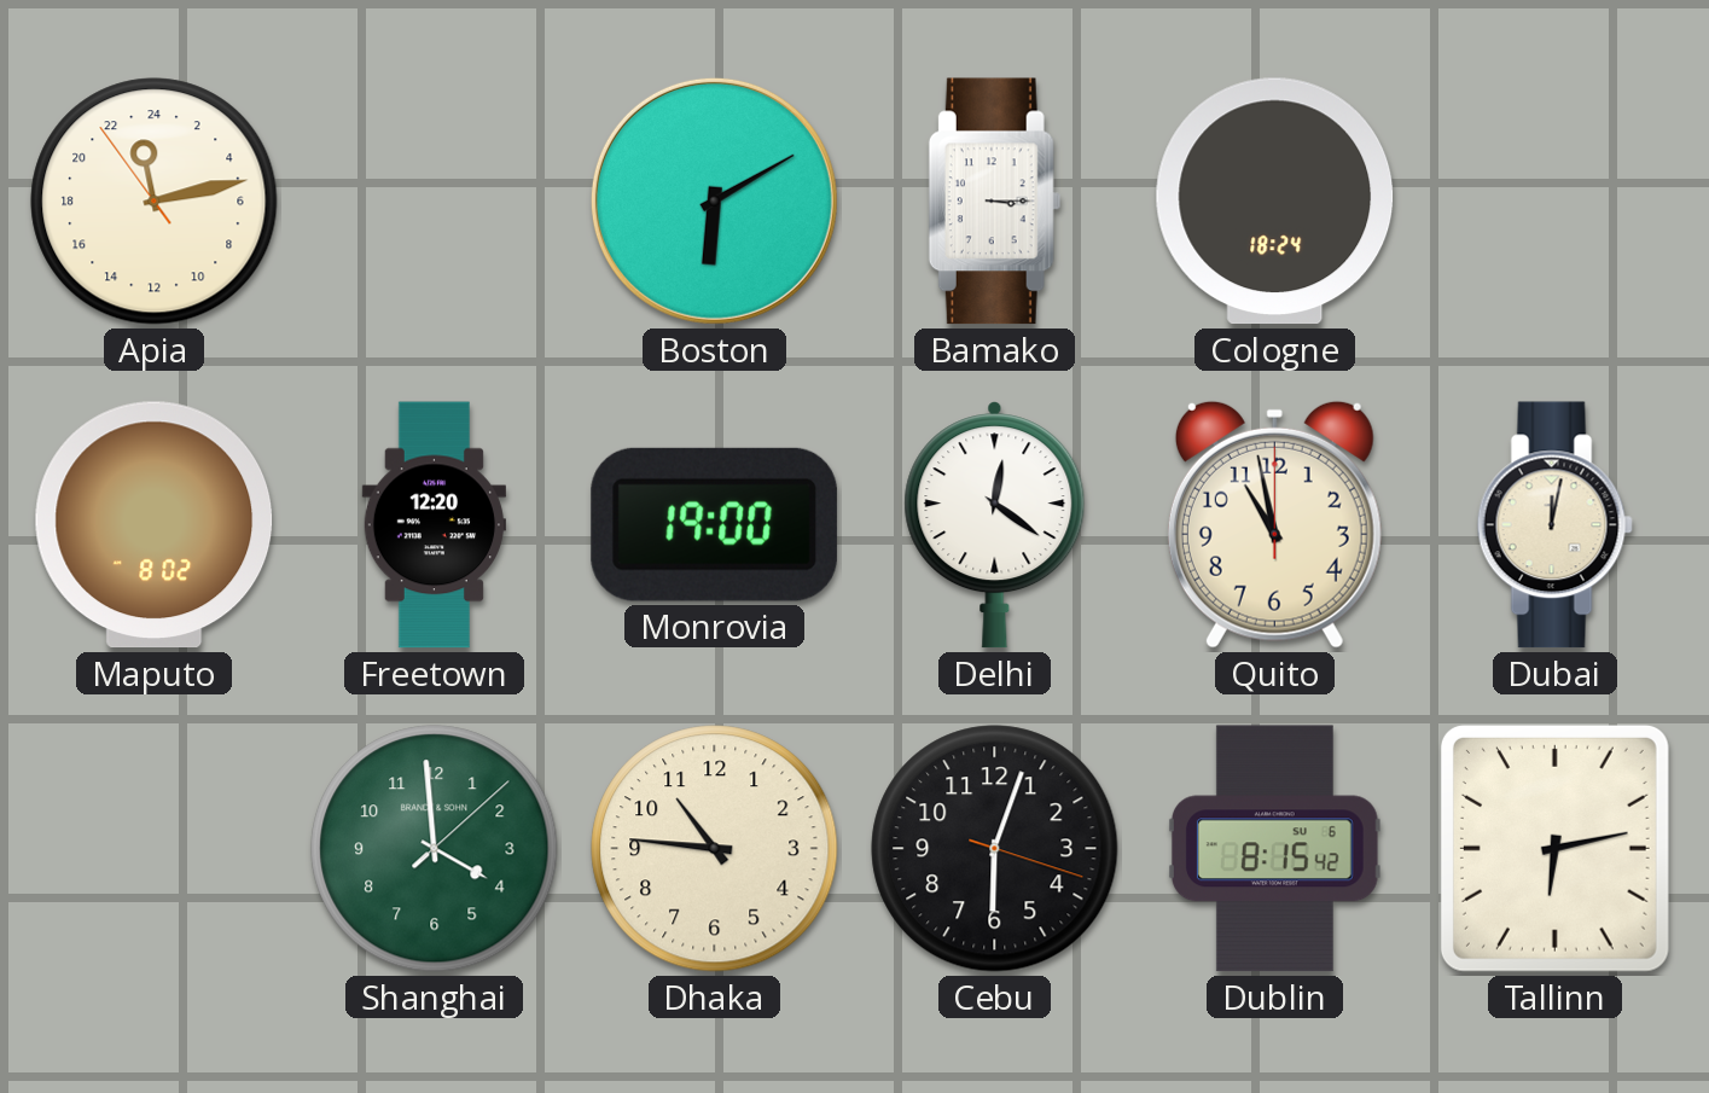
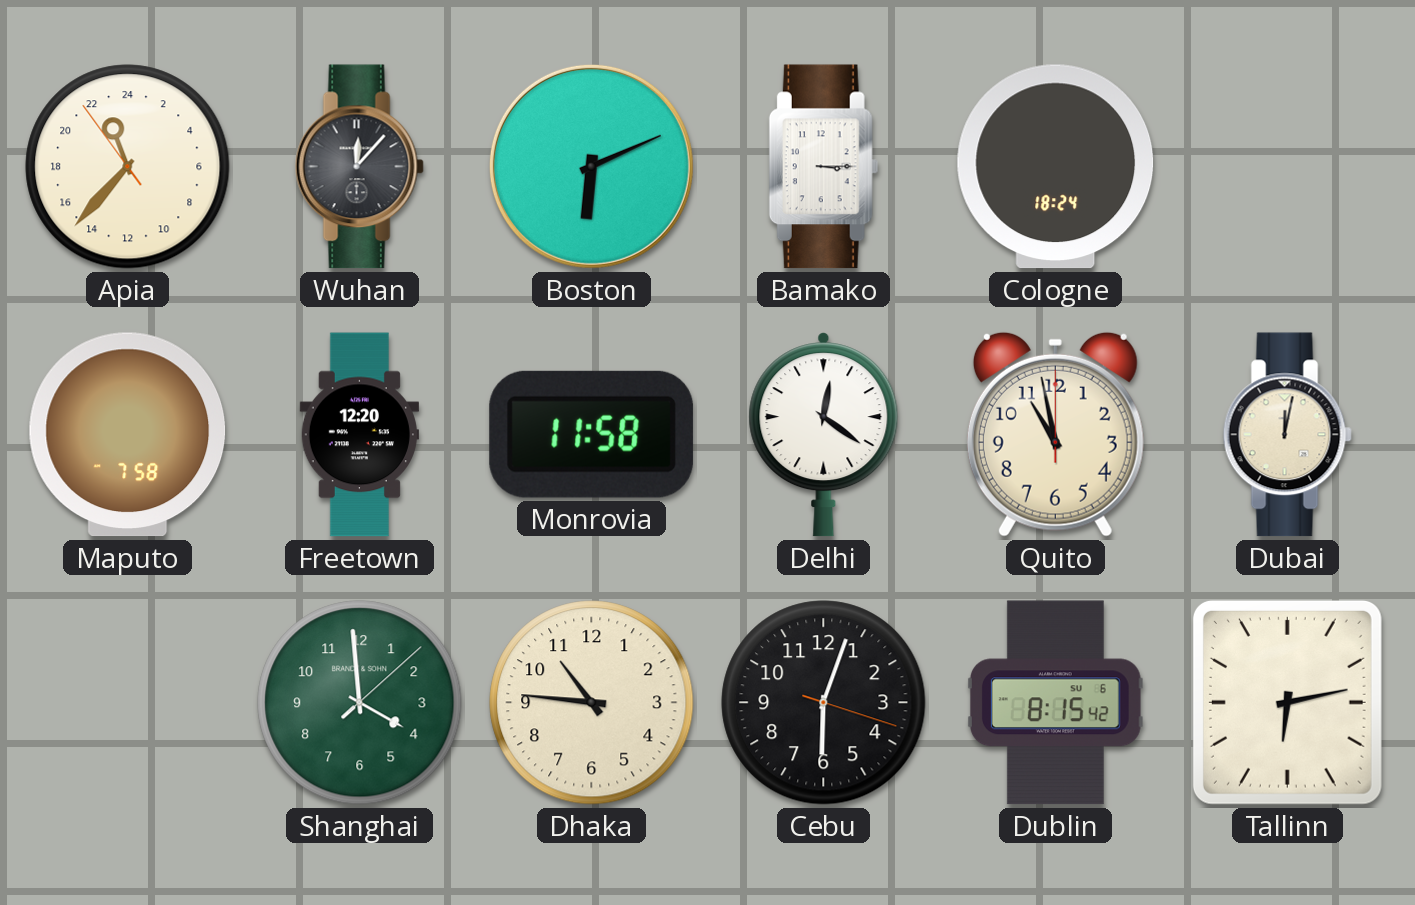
Apia: 23:12 -> 22:36
Wuhan: none -> 12:07
Boston: 6:10 -> 6:11
Maputo: 8:02 -> 7:58
Monrovia: 19:00 -> 11:58
